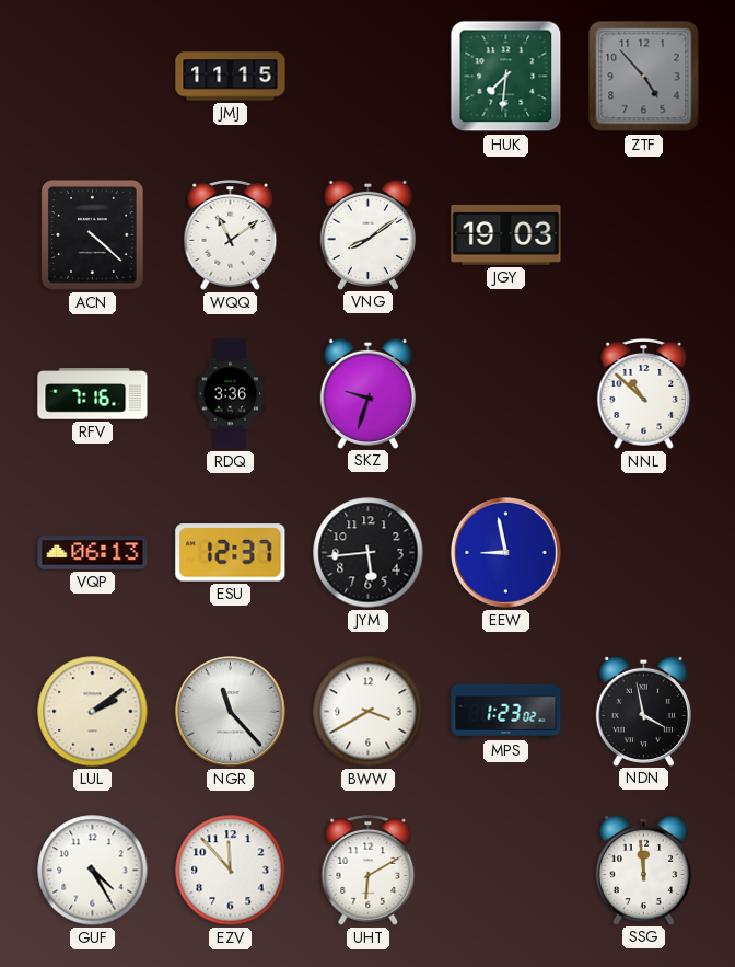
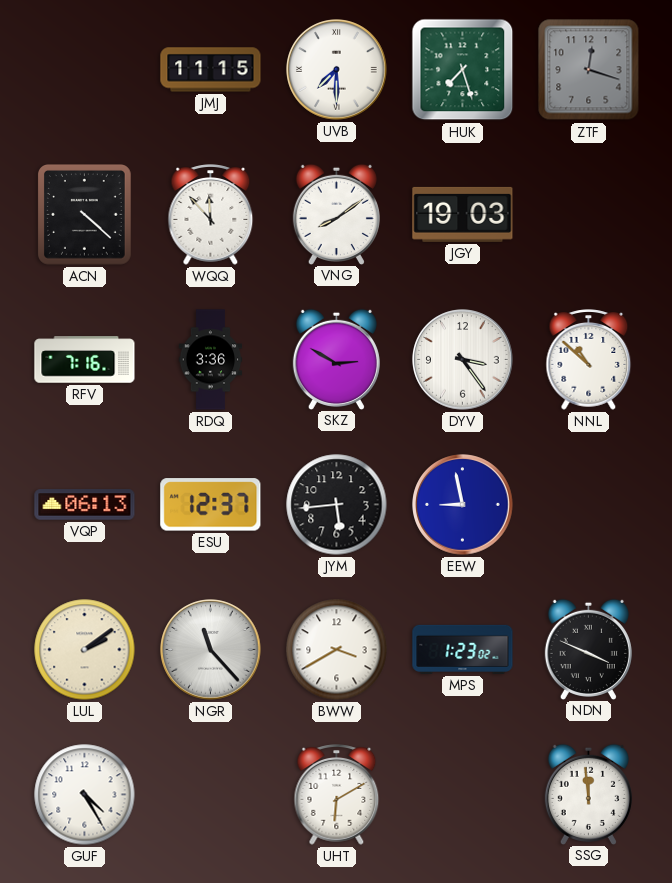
UVB: none -> 7:30
HUK: 7:31 -> 7:27
ZTF: 4:53 -> 12:18
WQQ: 11:09 -> 11:53
SKZ: 9:33 -> 2:50
DYV: none -> 3:24
NDN: 3:58 -> 3:49
EZV: 11:53 -> none
